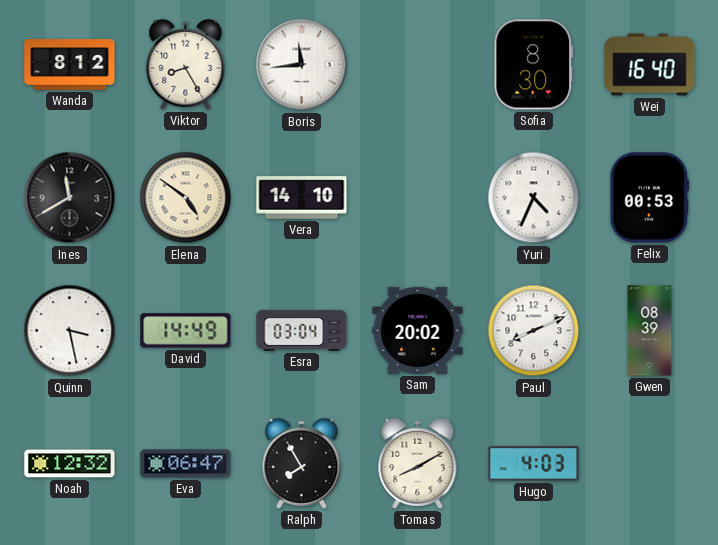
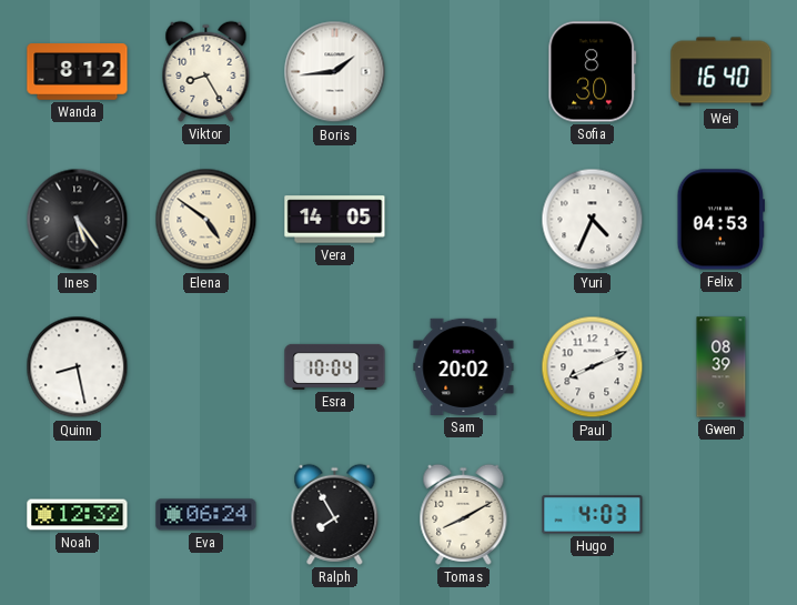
Boris: 11:44 -> 1:44
Ines: 11:40 -> 5:24
Vera: 14:10 -> 14:05
Felix: 00:53 -> 04:53
Quinn: 3:28 -> 8:28
David: 14:49 -> none
Esra: 03:04 -> 10:04
Eva: 06:47 -> 06:24
